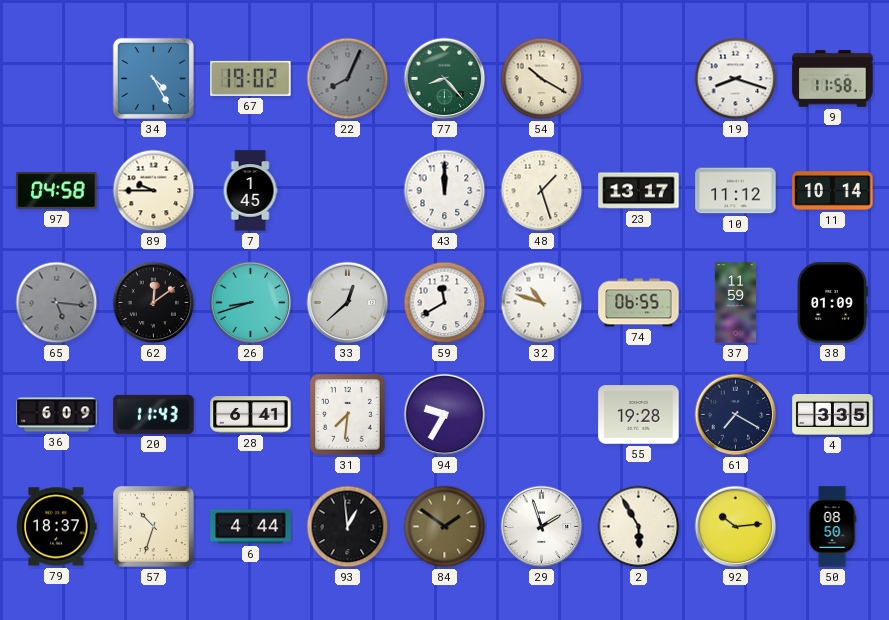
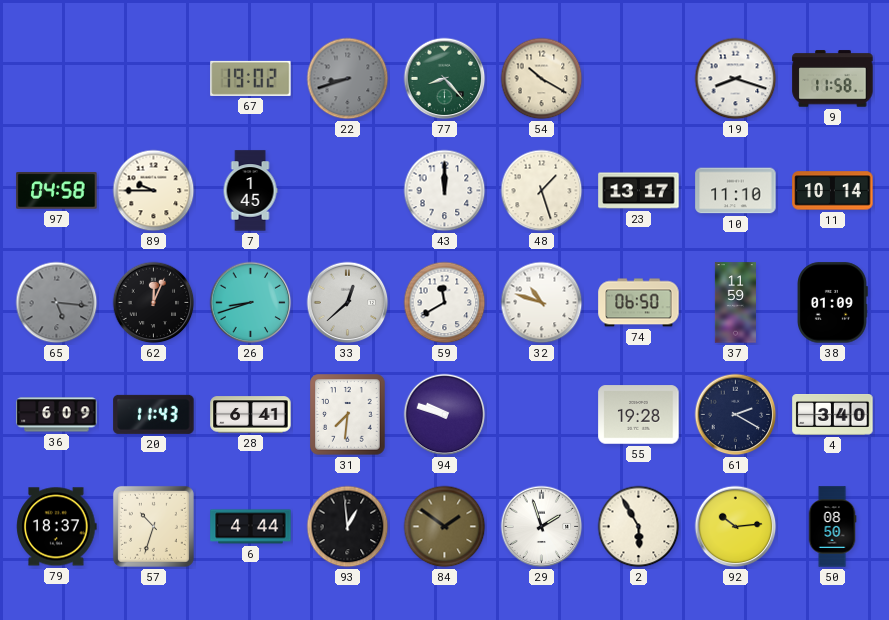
34: 4:25 -> none
22: 8:04 -> 8:42
10: 11:12 -> 11:10
62: 12:09 -> 12:04
74: 06:55 -> 06:50
94: 9:35 -> 9:48
61: 7:20 -> 2:20
4: 3:35 -> 3:40
